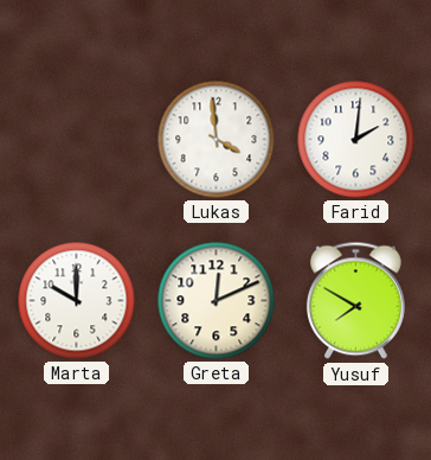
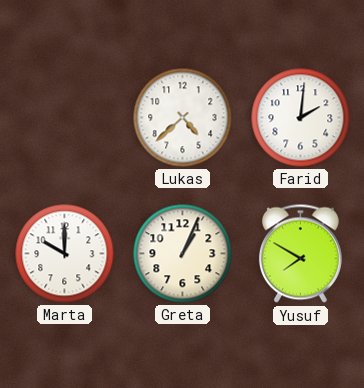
Lukas: 3:59 -> 4:38
Greta: 12:11 -> 1:04
